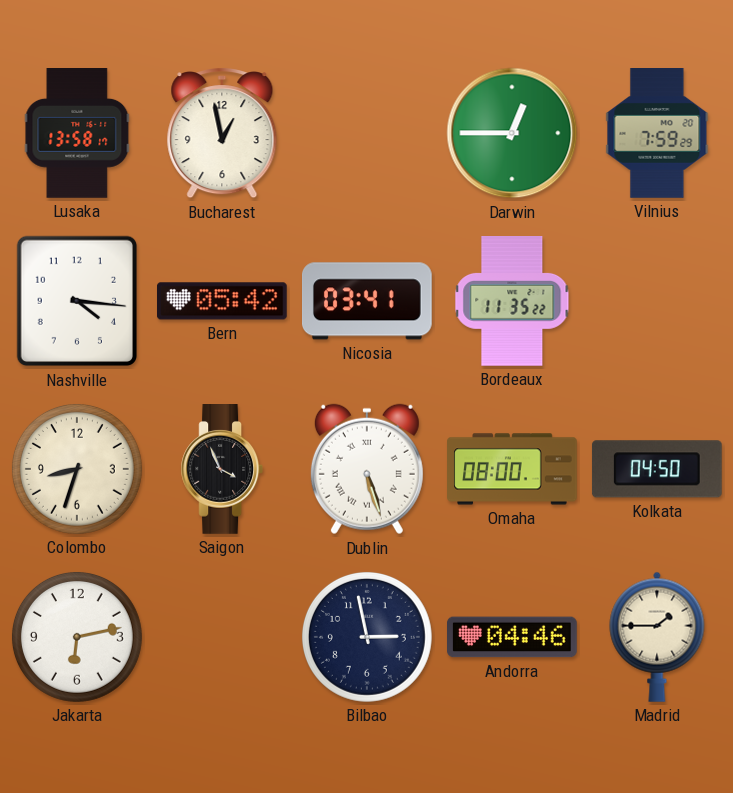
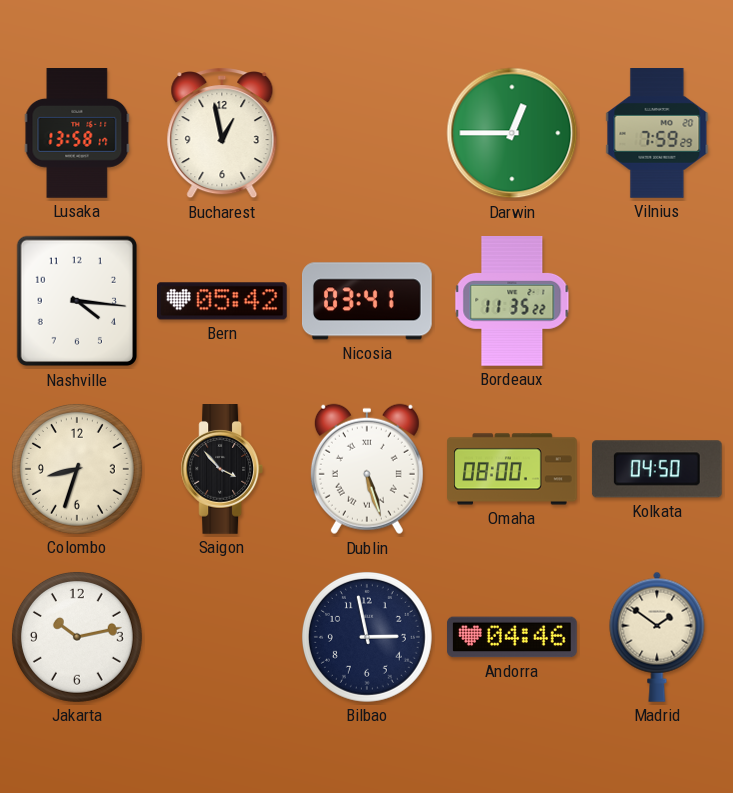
Saigon: 3:56 -> 3:53
Jakarta: 6:13 -> 10:13
Madrid: 1:45 -> 1:51
